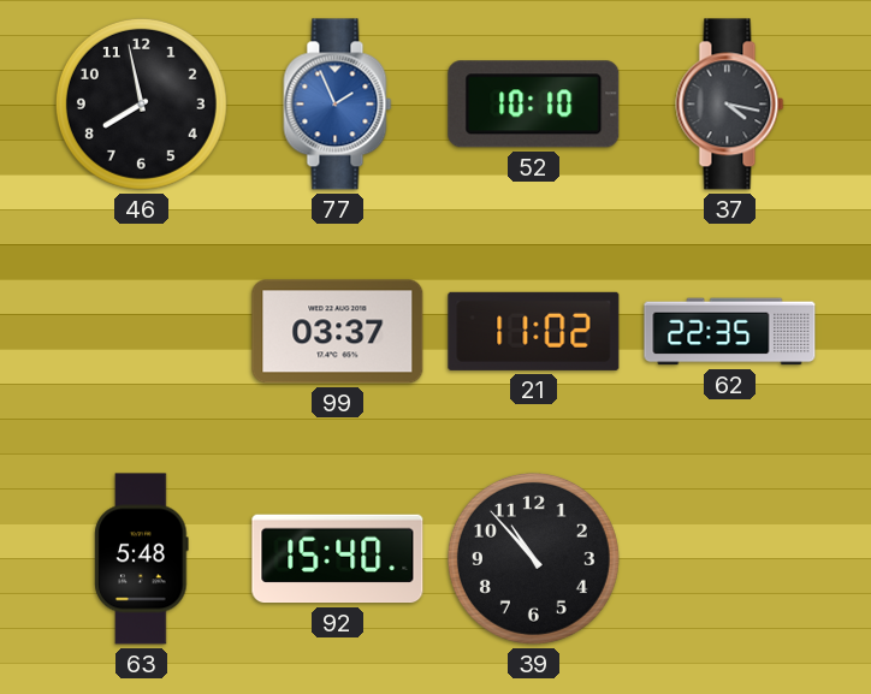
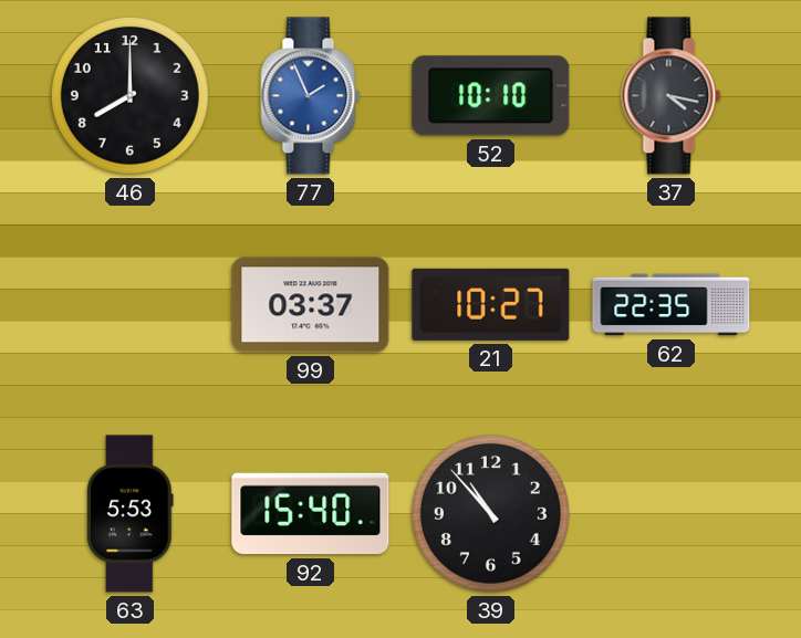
46: 7:58 -> 8:00
21: 11:02 -> 10:27
63: 5:48 -> 5:53
